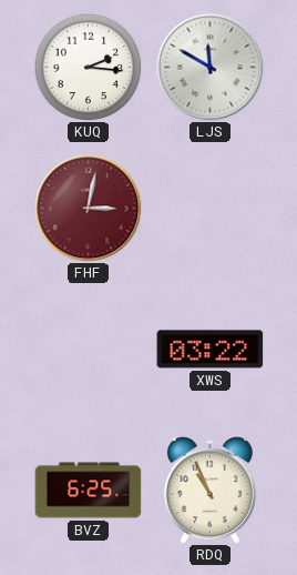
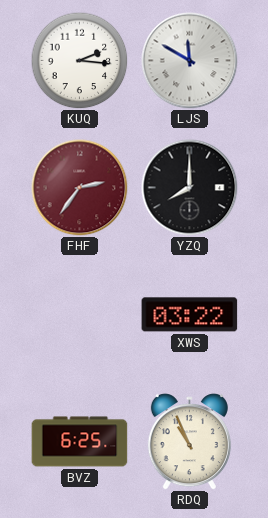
FHF: 3:02 -> 2:36
YZQ: none -> 8:00
